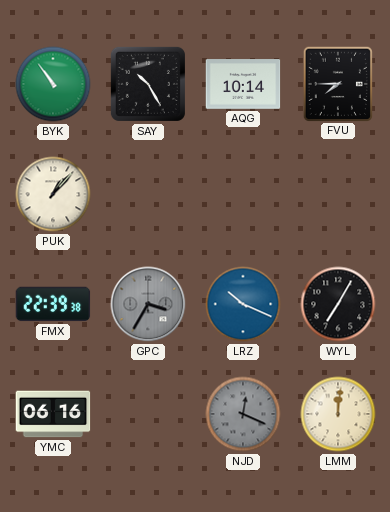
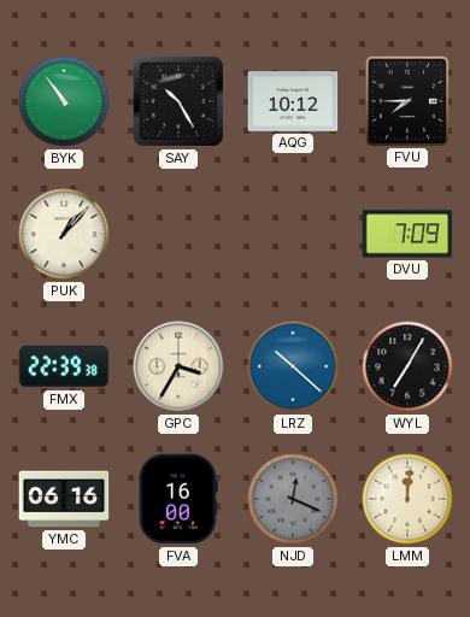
AQG: 10:14 -> 10:12
DVU: none -> 7:09
GPC dial: grey -> cream
LRZ: 10:19 -> 10:22
FVA: none -> 16:00
